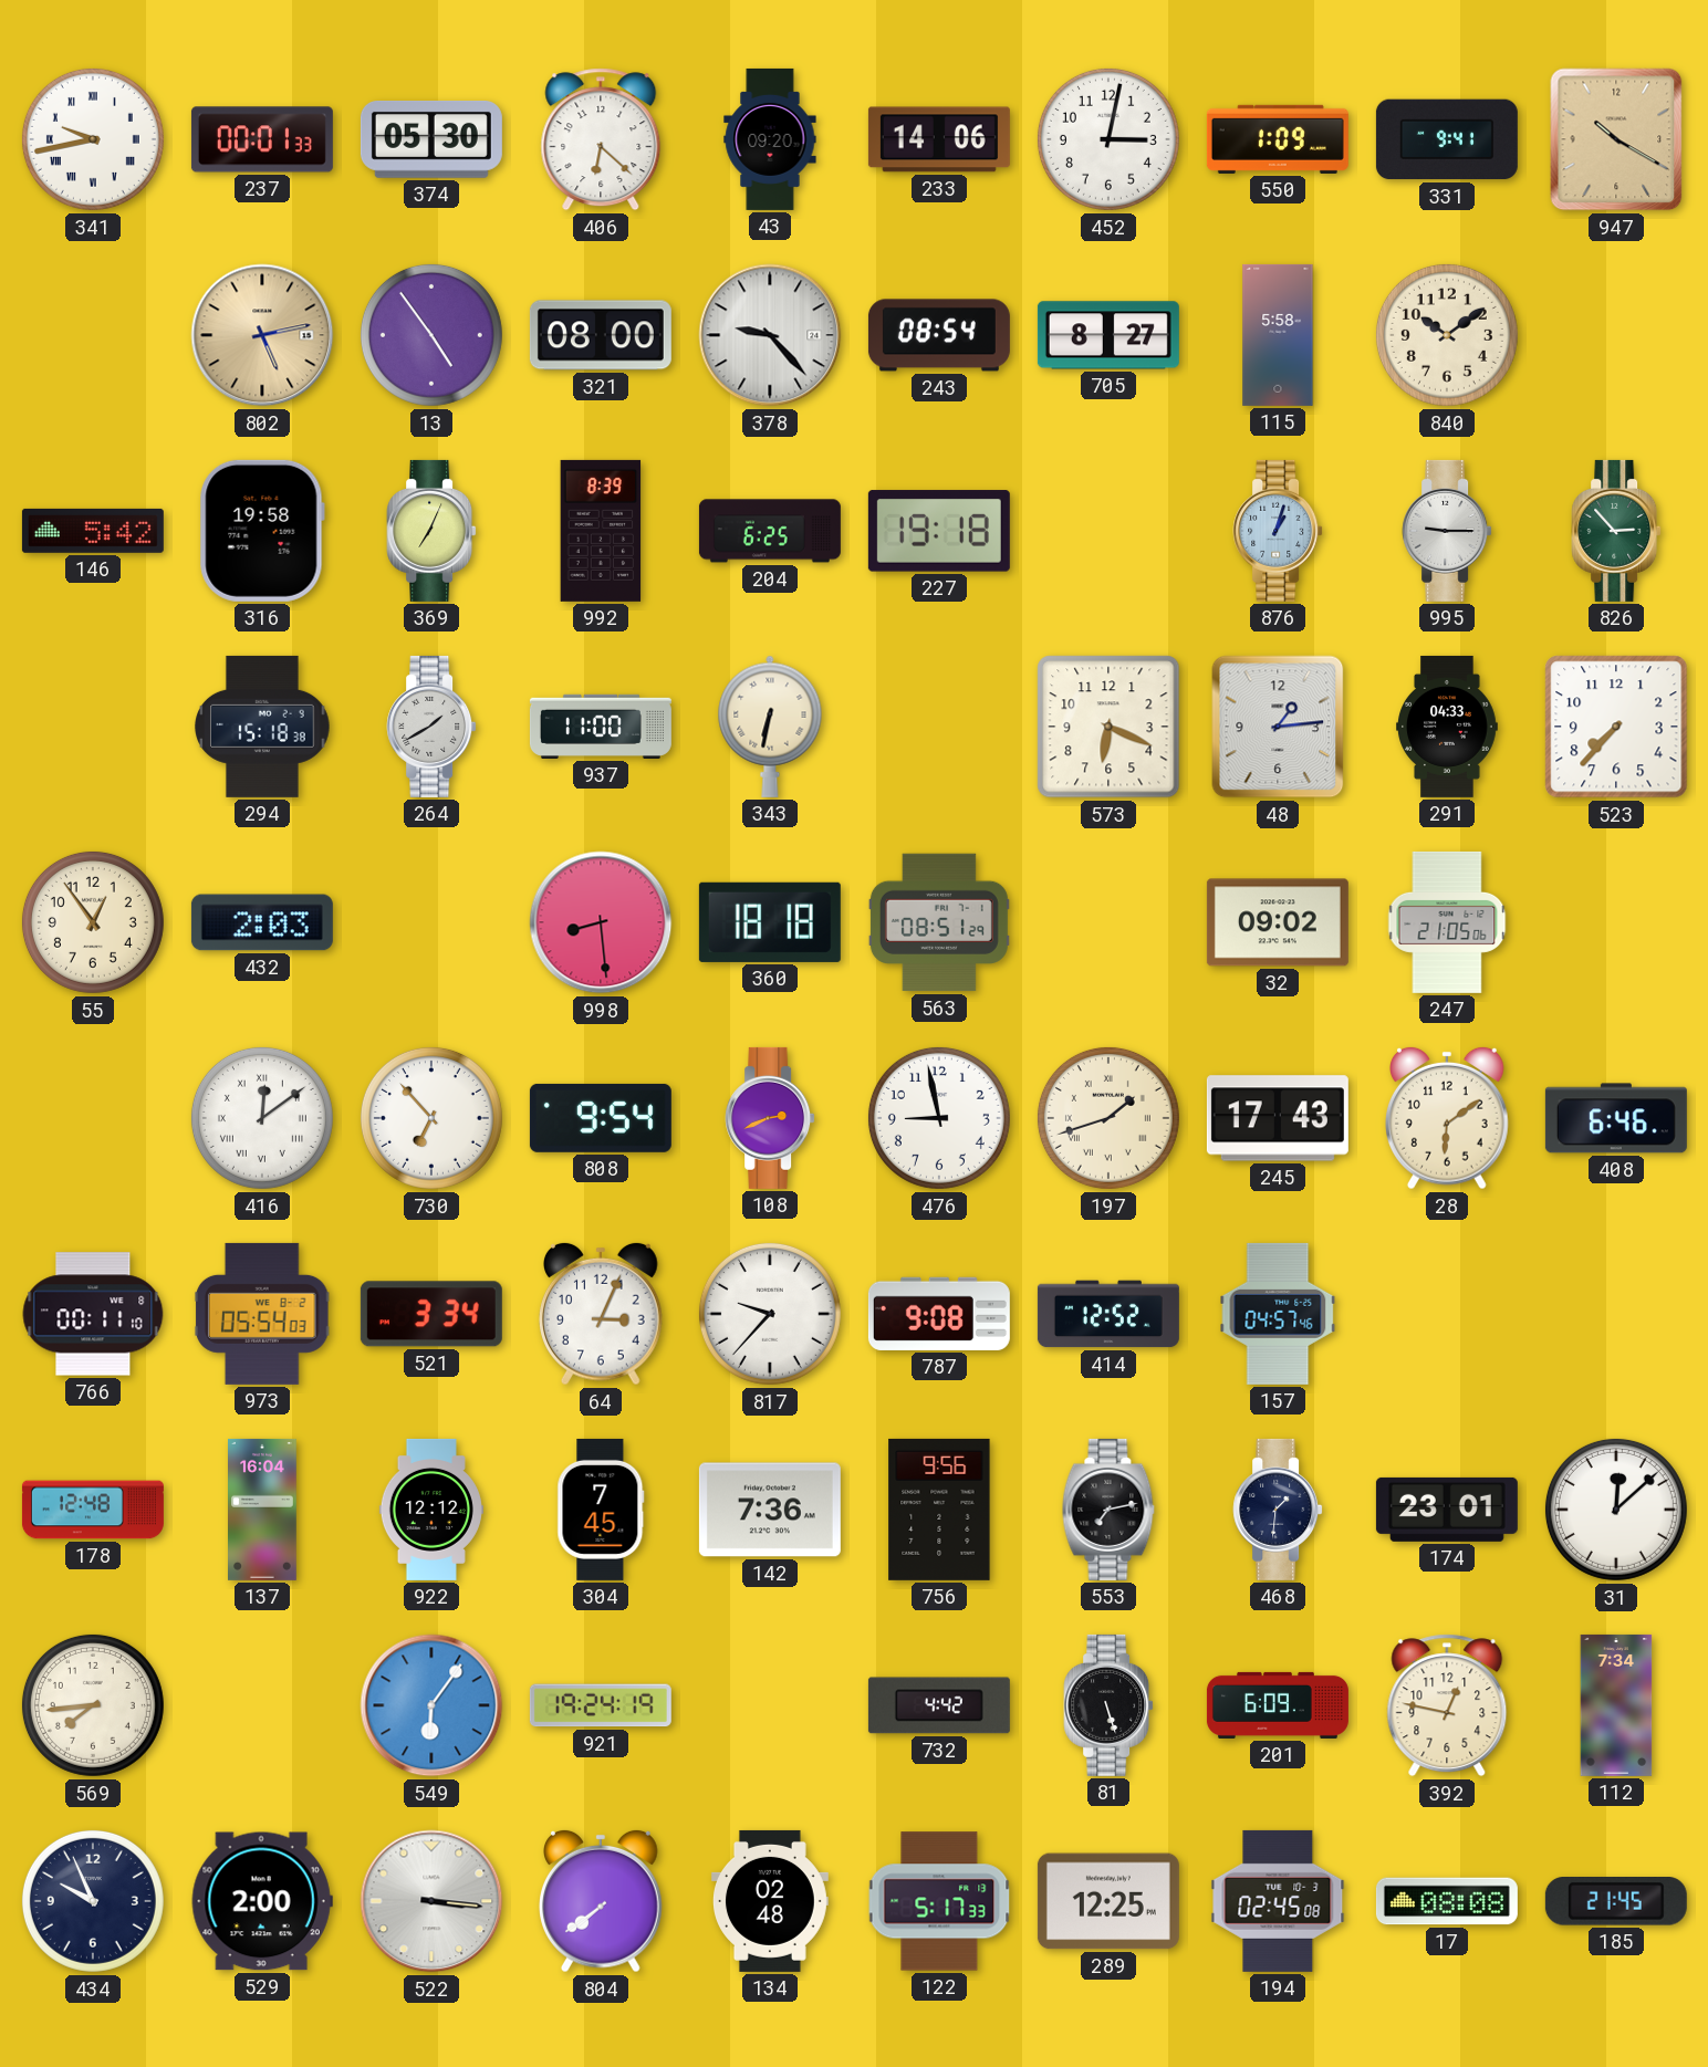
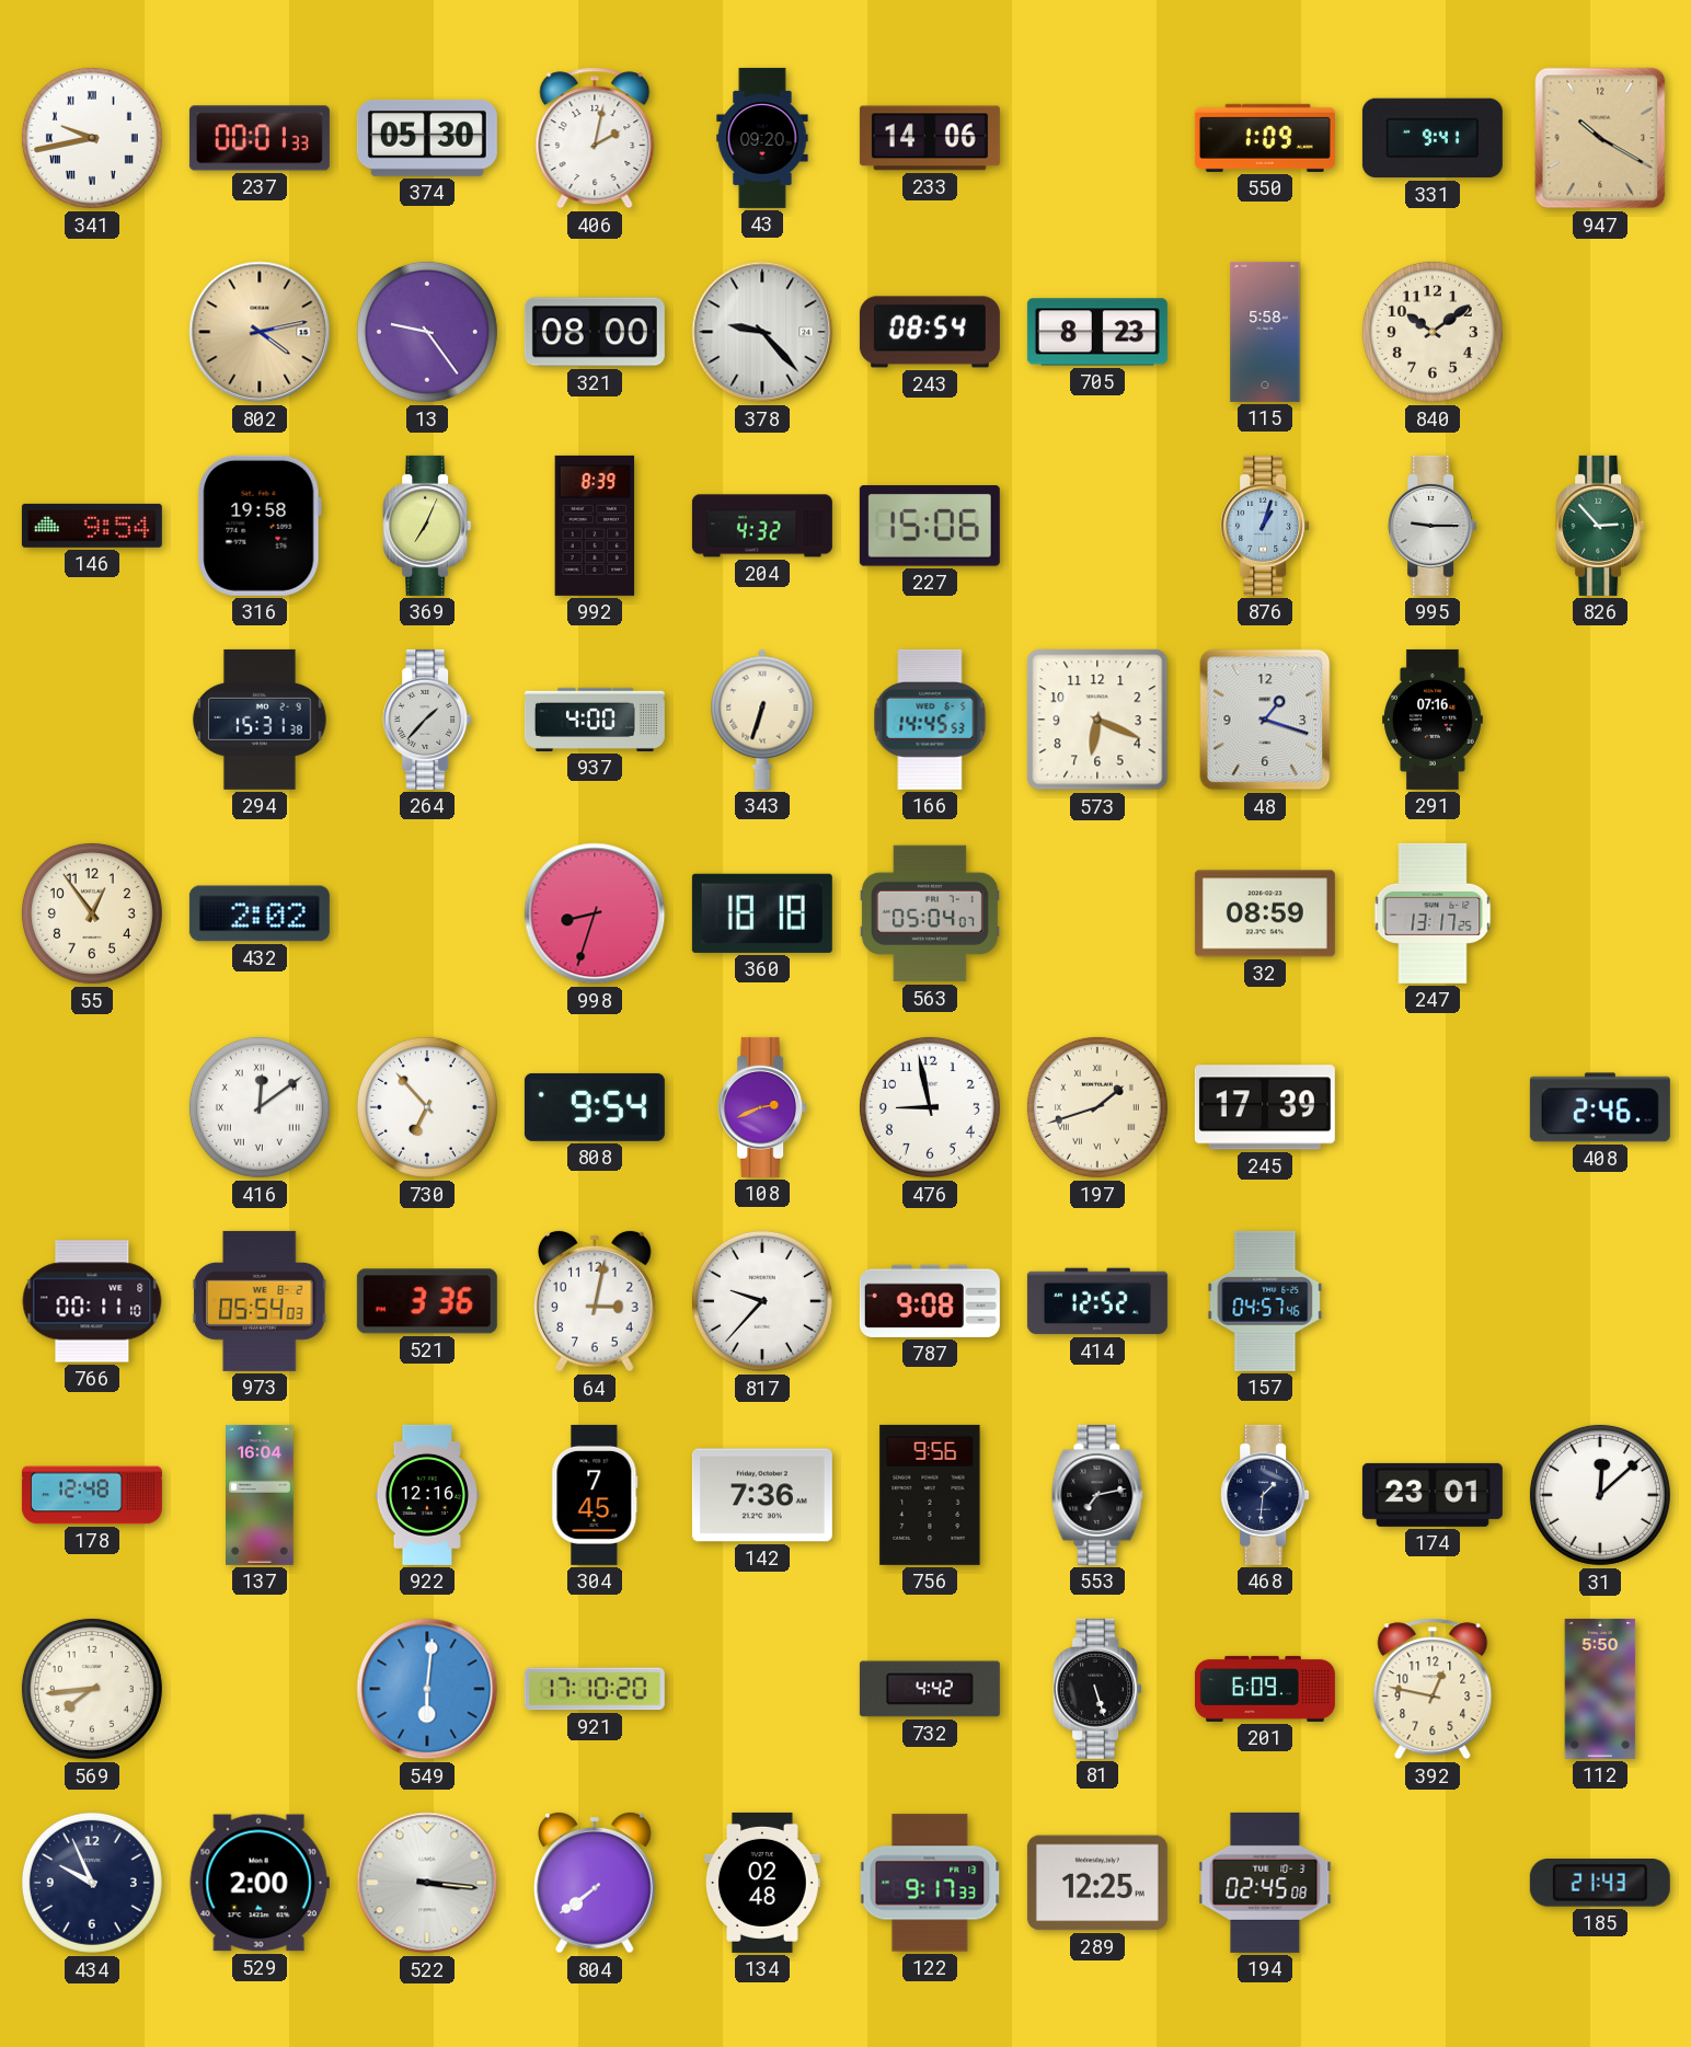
406: 6:22 -> 2:02
452: 3:02 -> none
802: 5:13 -> 4:13
13: 4:54 -> 9:24
705: 8:27 -> 8:23
146: 5:42 -> 9:54
204: 6:25 -> 4:32
227: 19:18 -> 15:06
294: 15:18 -> 15:31
264: 1:40 -> 1:37
937: 11:00 -> 4:00
343: 6:32 -> 6:33
166: none -> 14:45
48: 1:14 -> 1:18
291: 04:33 -> 07:16
523: 7:37 -> none
432: 2:03 -> 2:02
998: 8:29 -> 8:33
563: 08:51 -> 05:04
32: 09:02 -> 08:59
247: 21:05 -> 13:17
245: 17:43 -> 17:39
28: 6:09 -> none
408: 6:46 -> 2:46
521: 3:34 -> 3:36
64: 3:04 -> 3:02
922: 12:12 -> 12:16
549: 6:06 -> 6:01
921: 19:24 -> 17:10
112: 7:34 -> 5:50
122: 5:17 -> 9:17
17: 08:08 -> none
185: 21:45 -> 21:43
